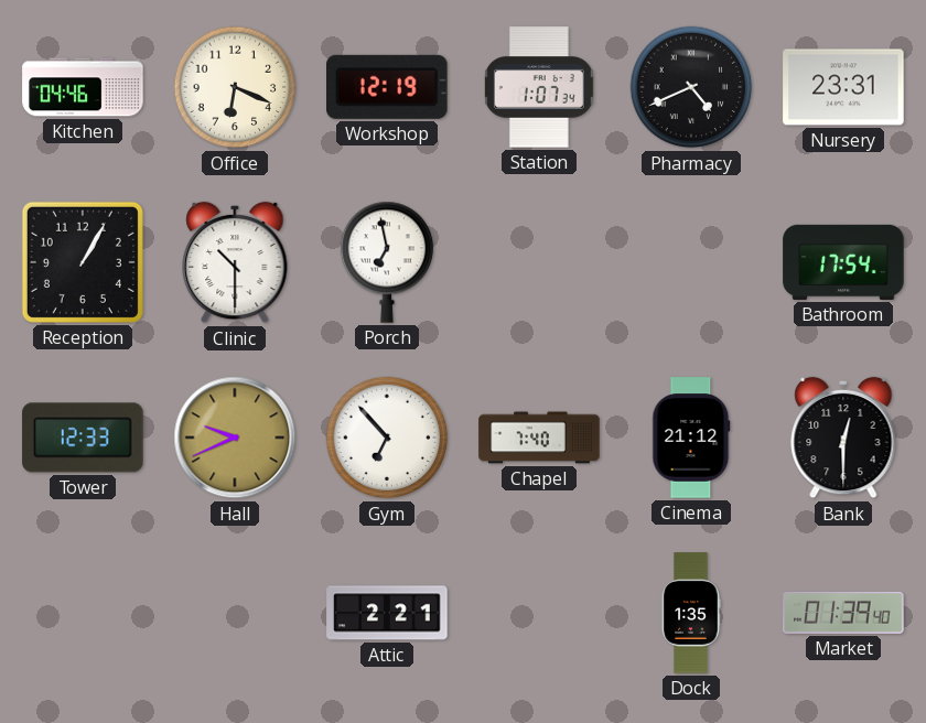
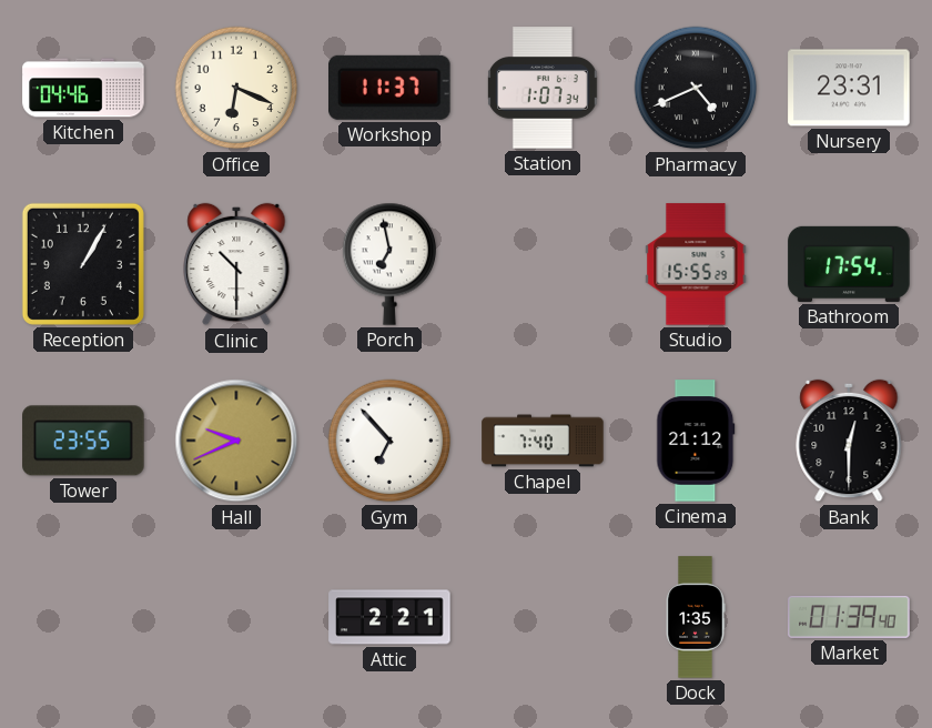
Workshop: 12:19 -> 11:37
Studio: none -> 15:55
Tower: 12:33 -> 23:55
